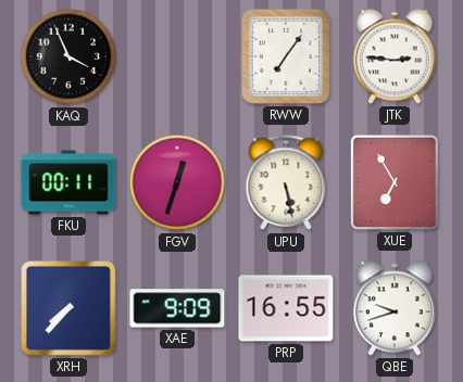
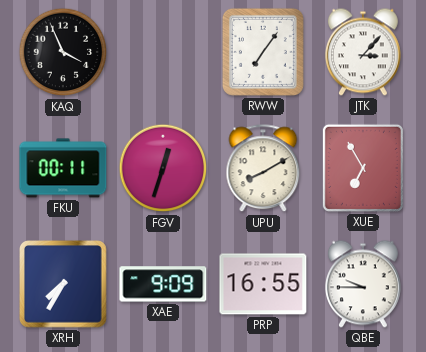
JTK: 2:46 -> 3:07
UPU: 5:28 -> 8:10
XRH: 7:37 -> 7:35
QBE: 9:42 -> 9:45
